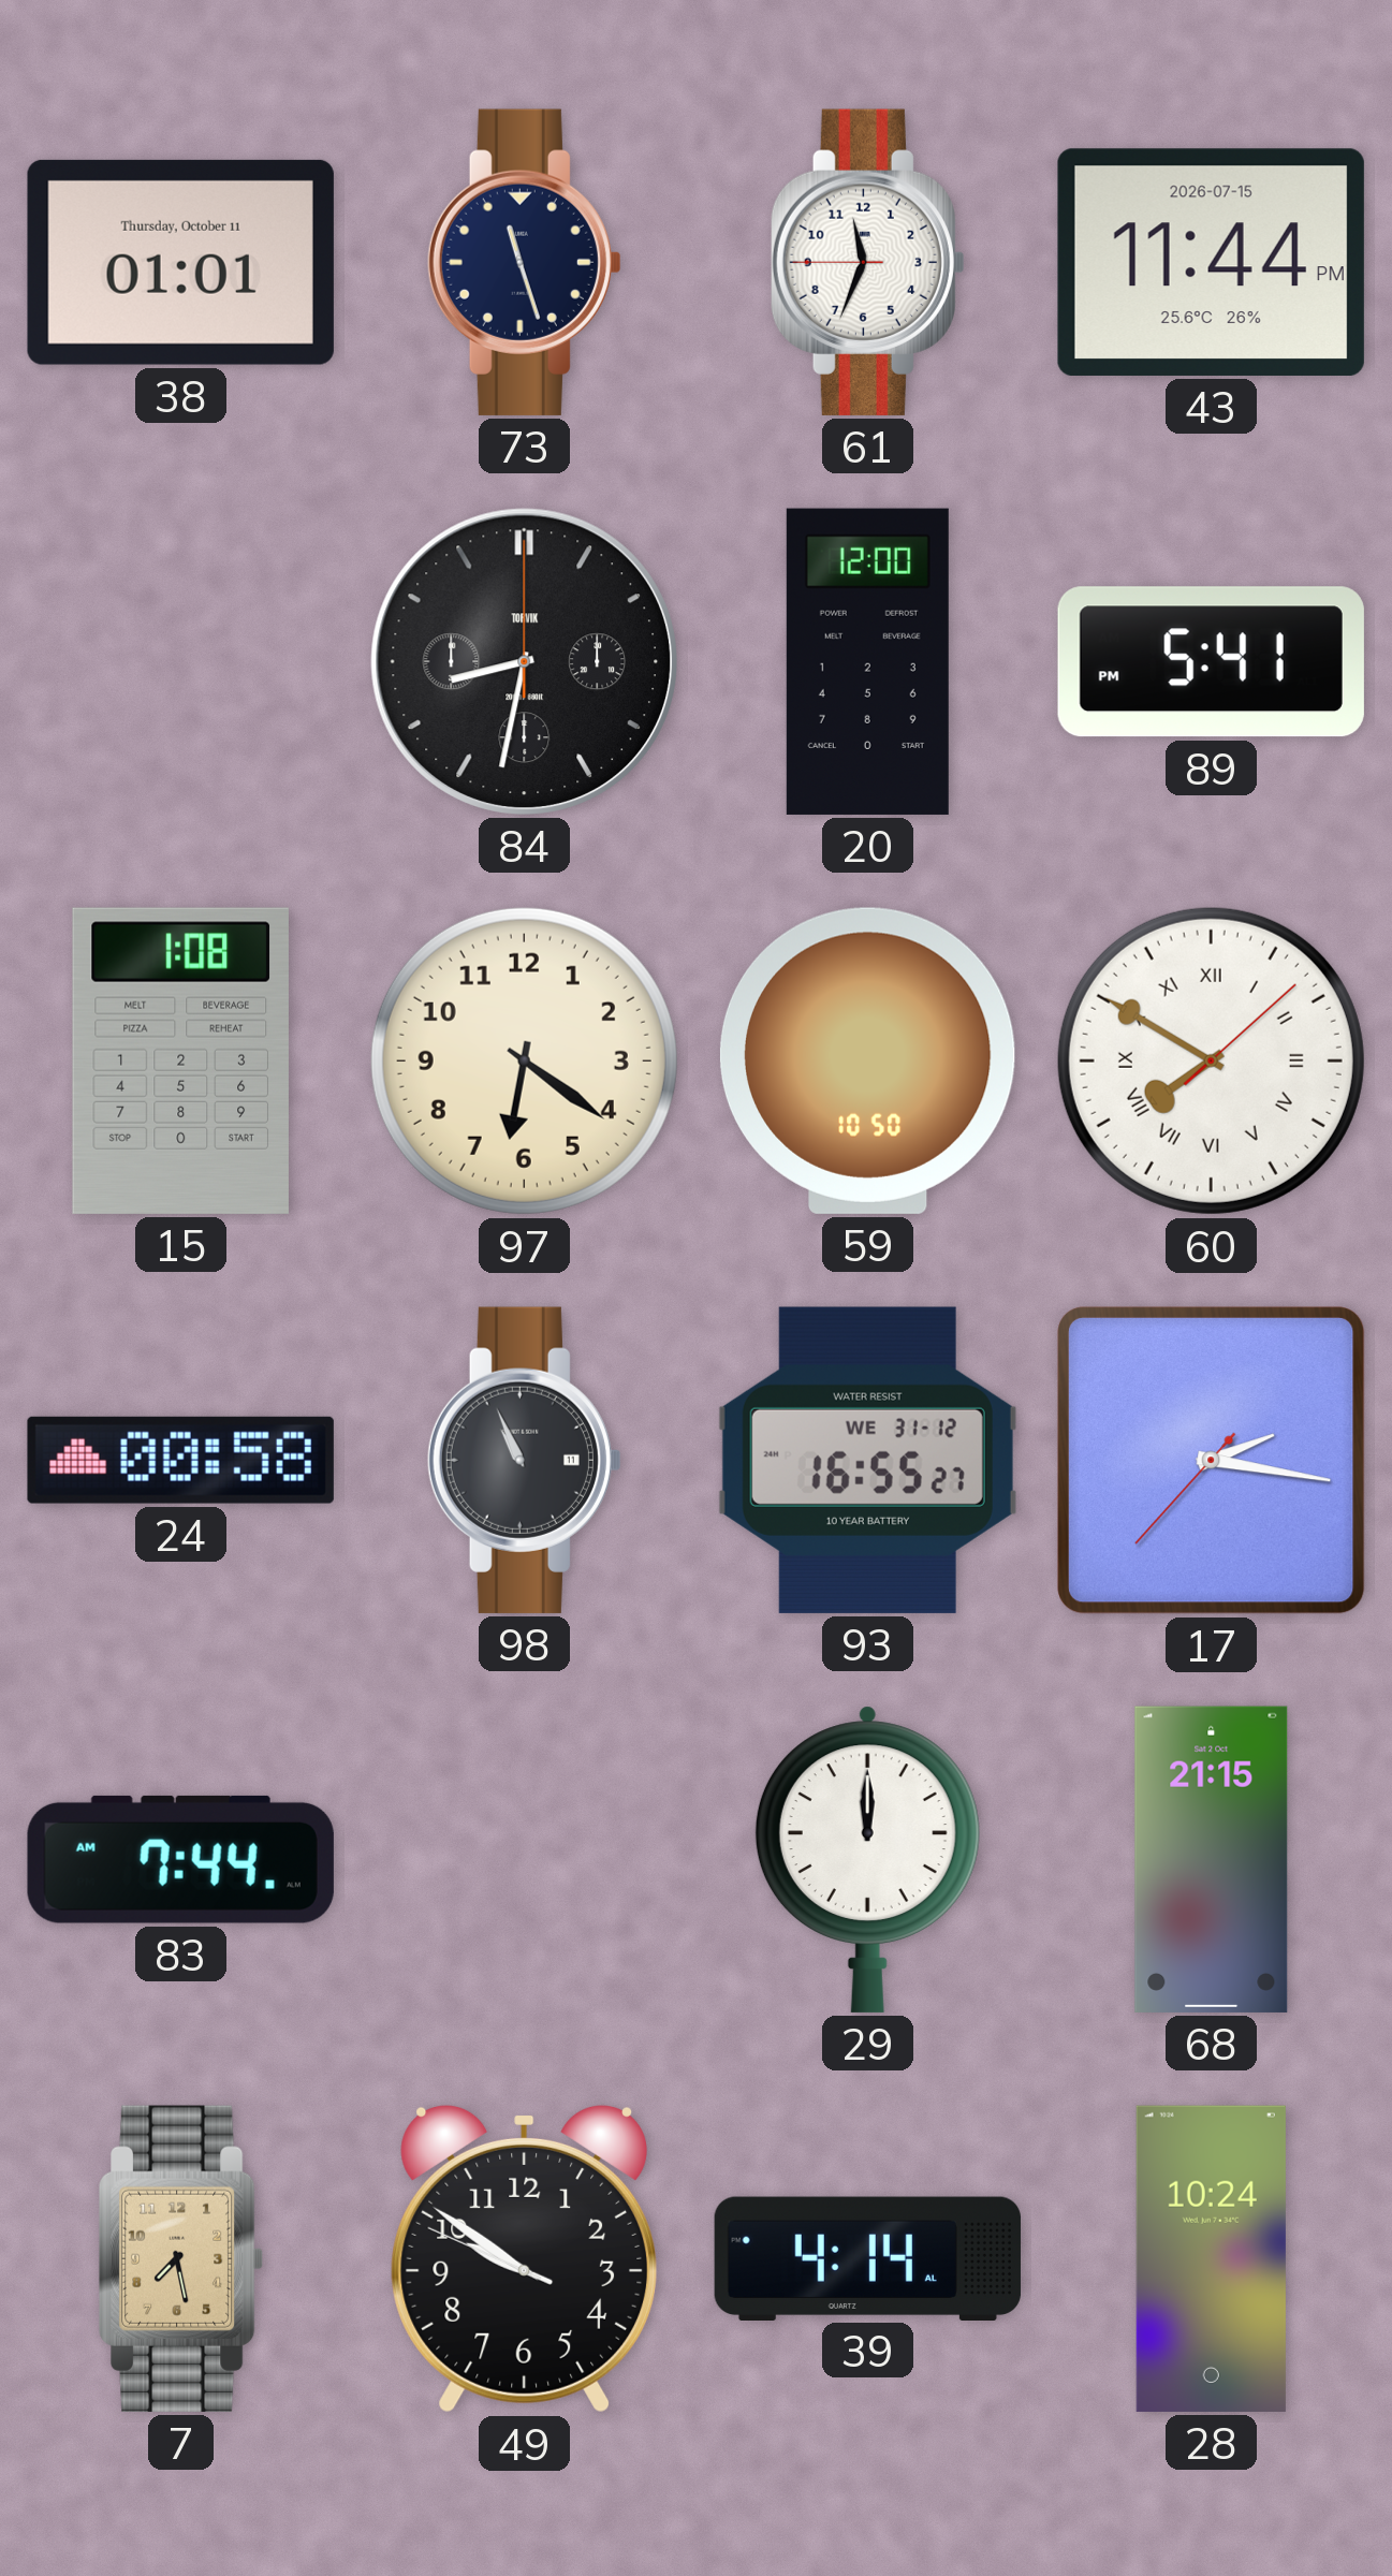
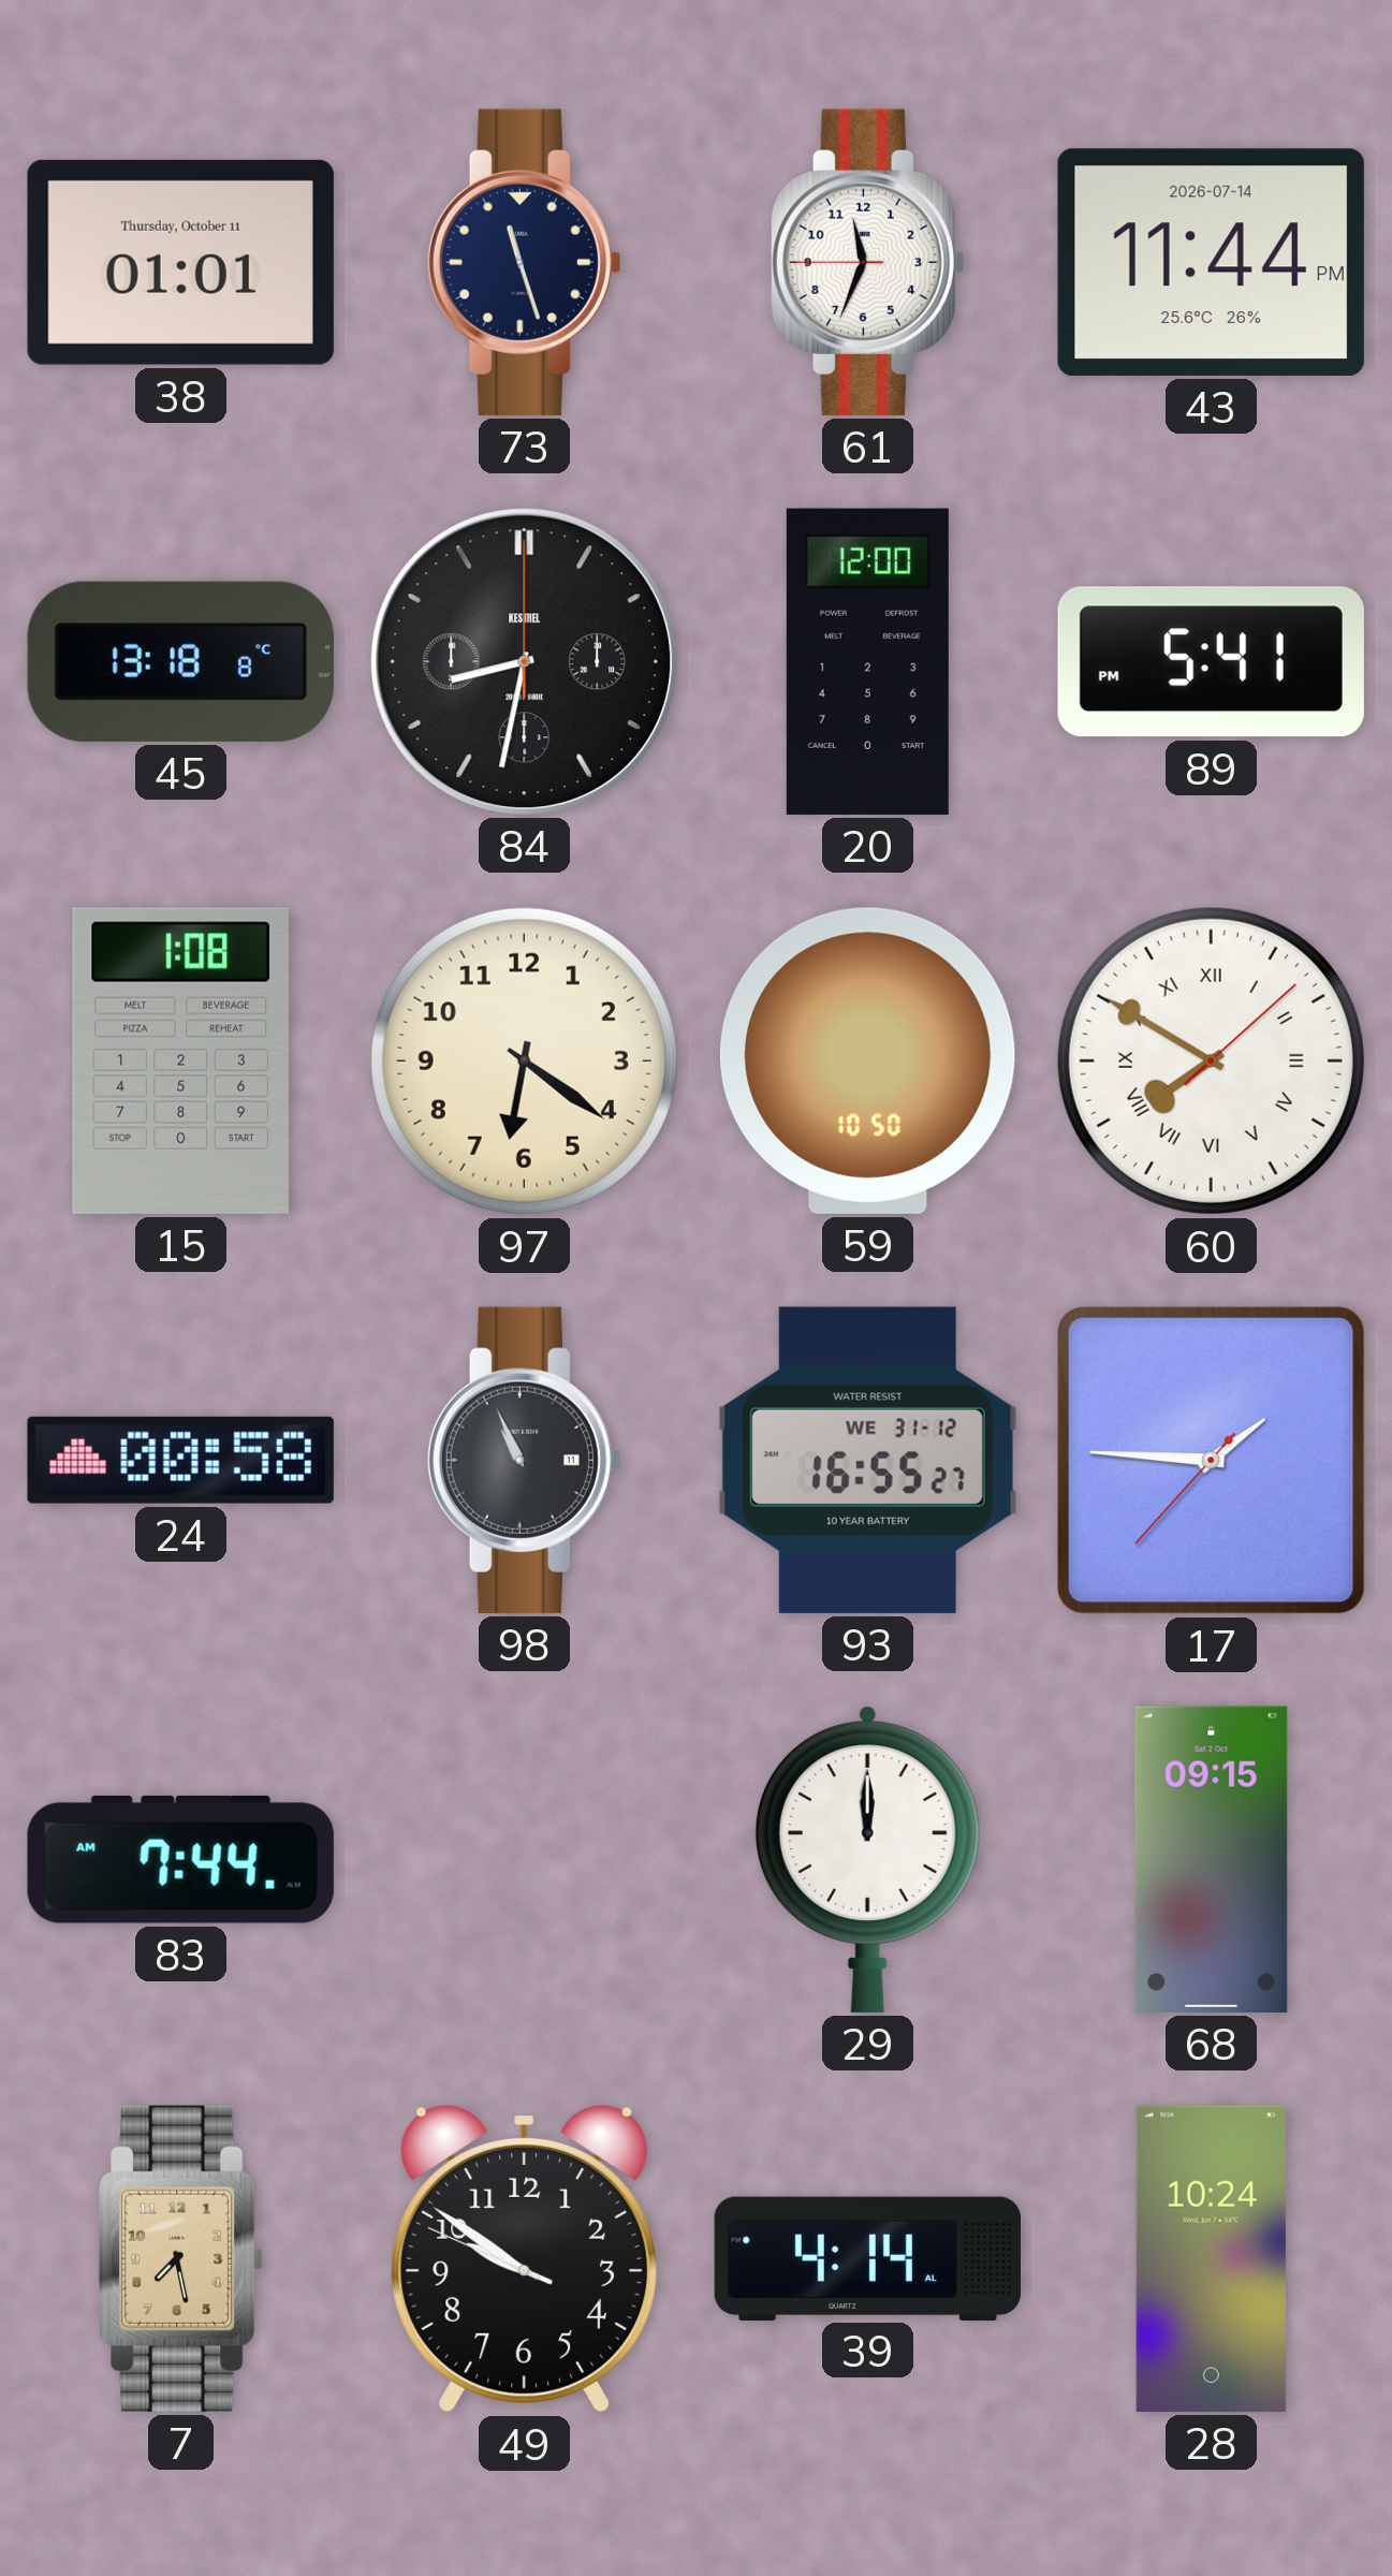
43 date: 2026-07-15 -> 2026-07-14
45: none -> 13:18
84 brand: TORVIK -> KESTREL
17: 2:16 -> 1:45
68: 21:15 -> 09:15
